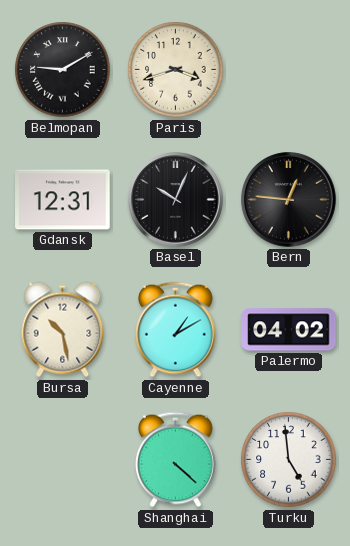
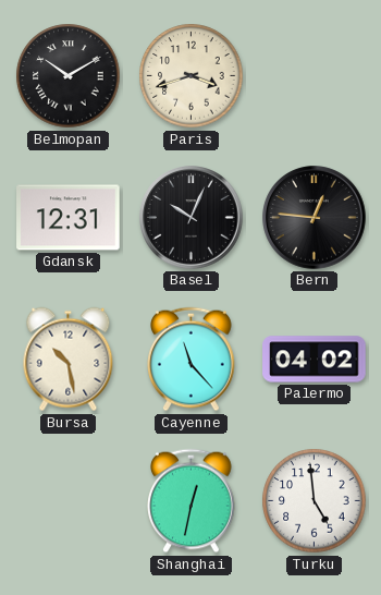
Belmopan: 9:10 -> 10:10
Cayenne: 1:10 -> 11:23
Shanghai: 4:22 -> 12:32
